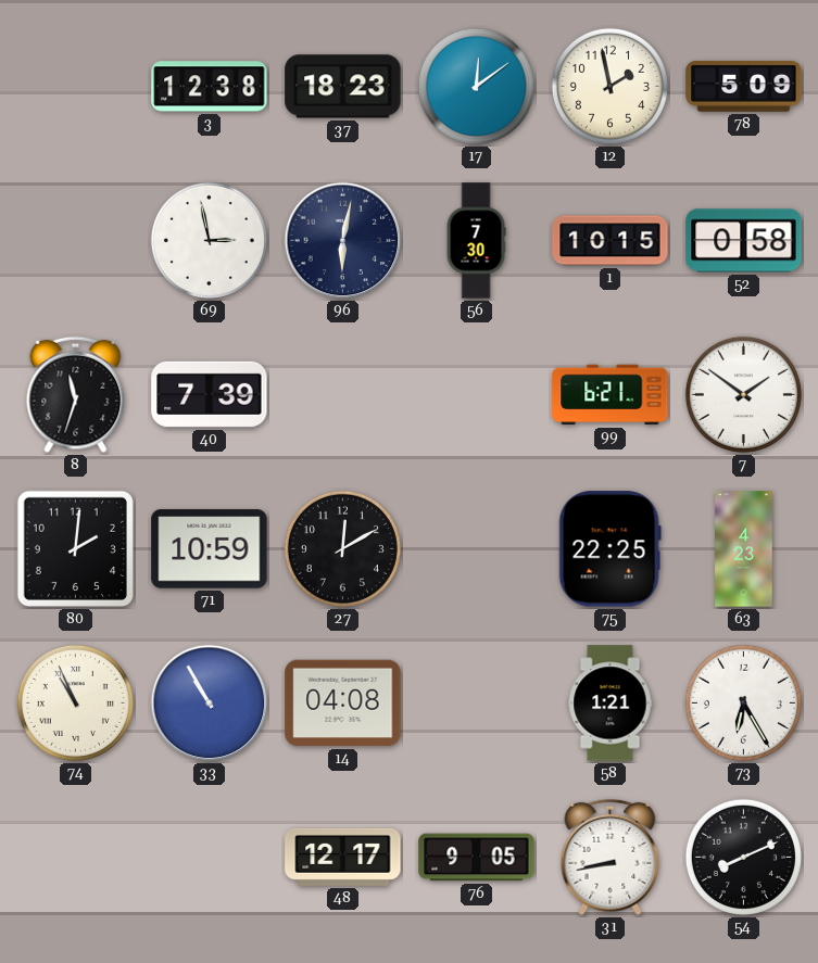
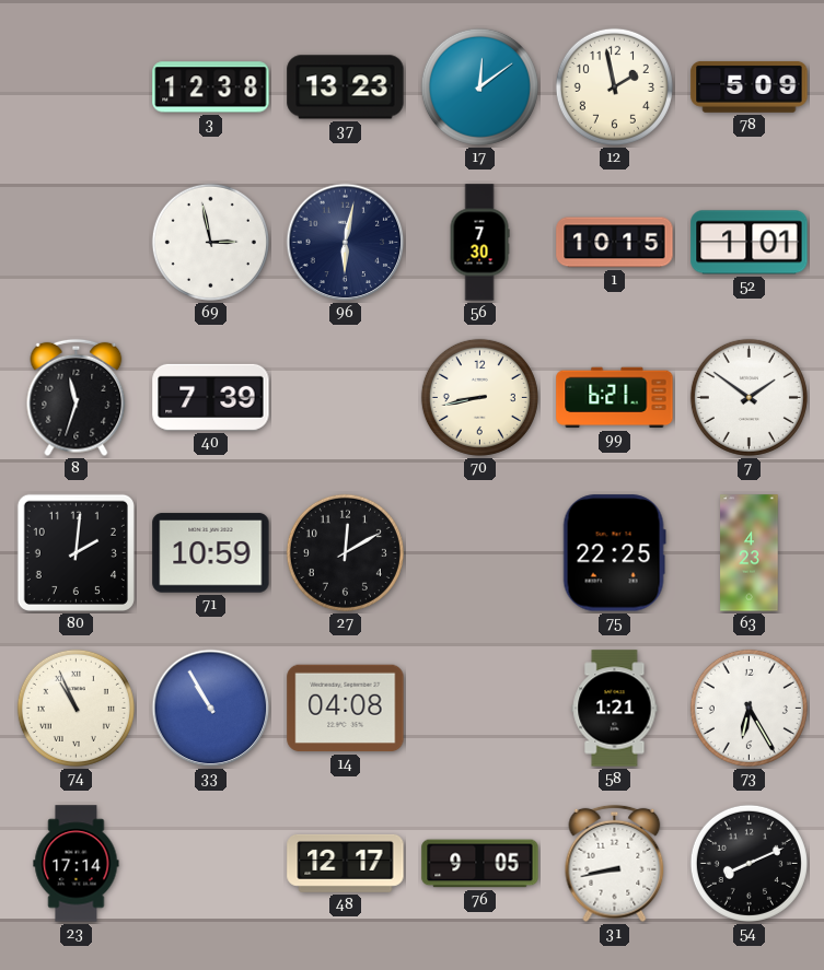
37: 18:23 -> 13:23
52: 0:58 -> 1:01
70: none -> 8:43
23: none -> 17:14
